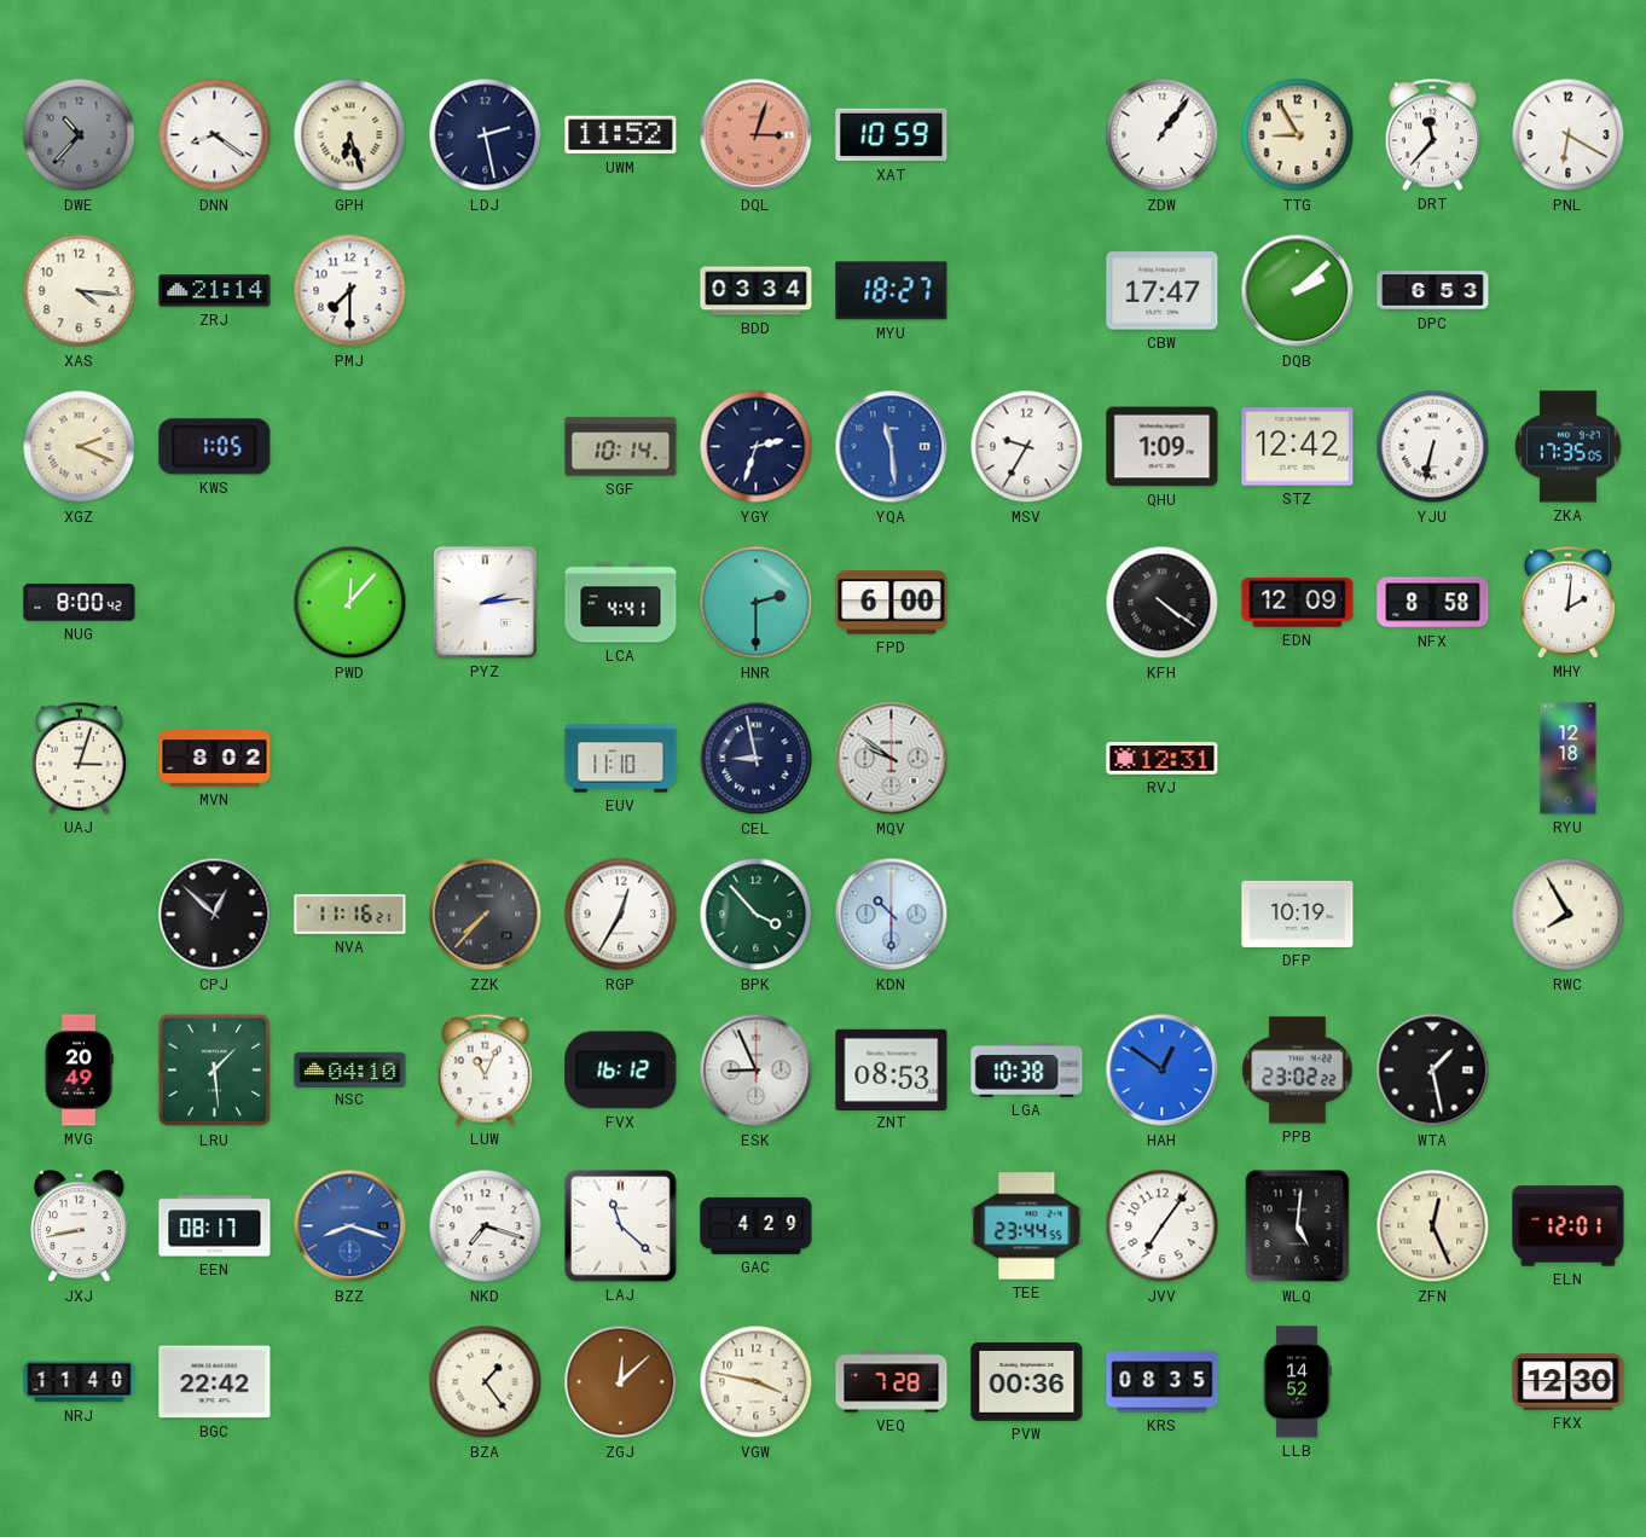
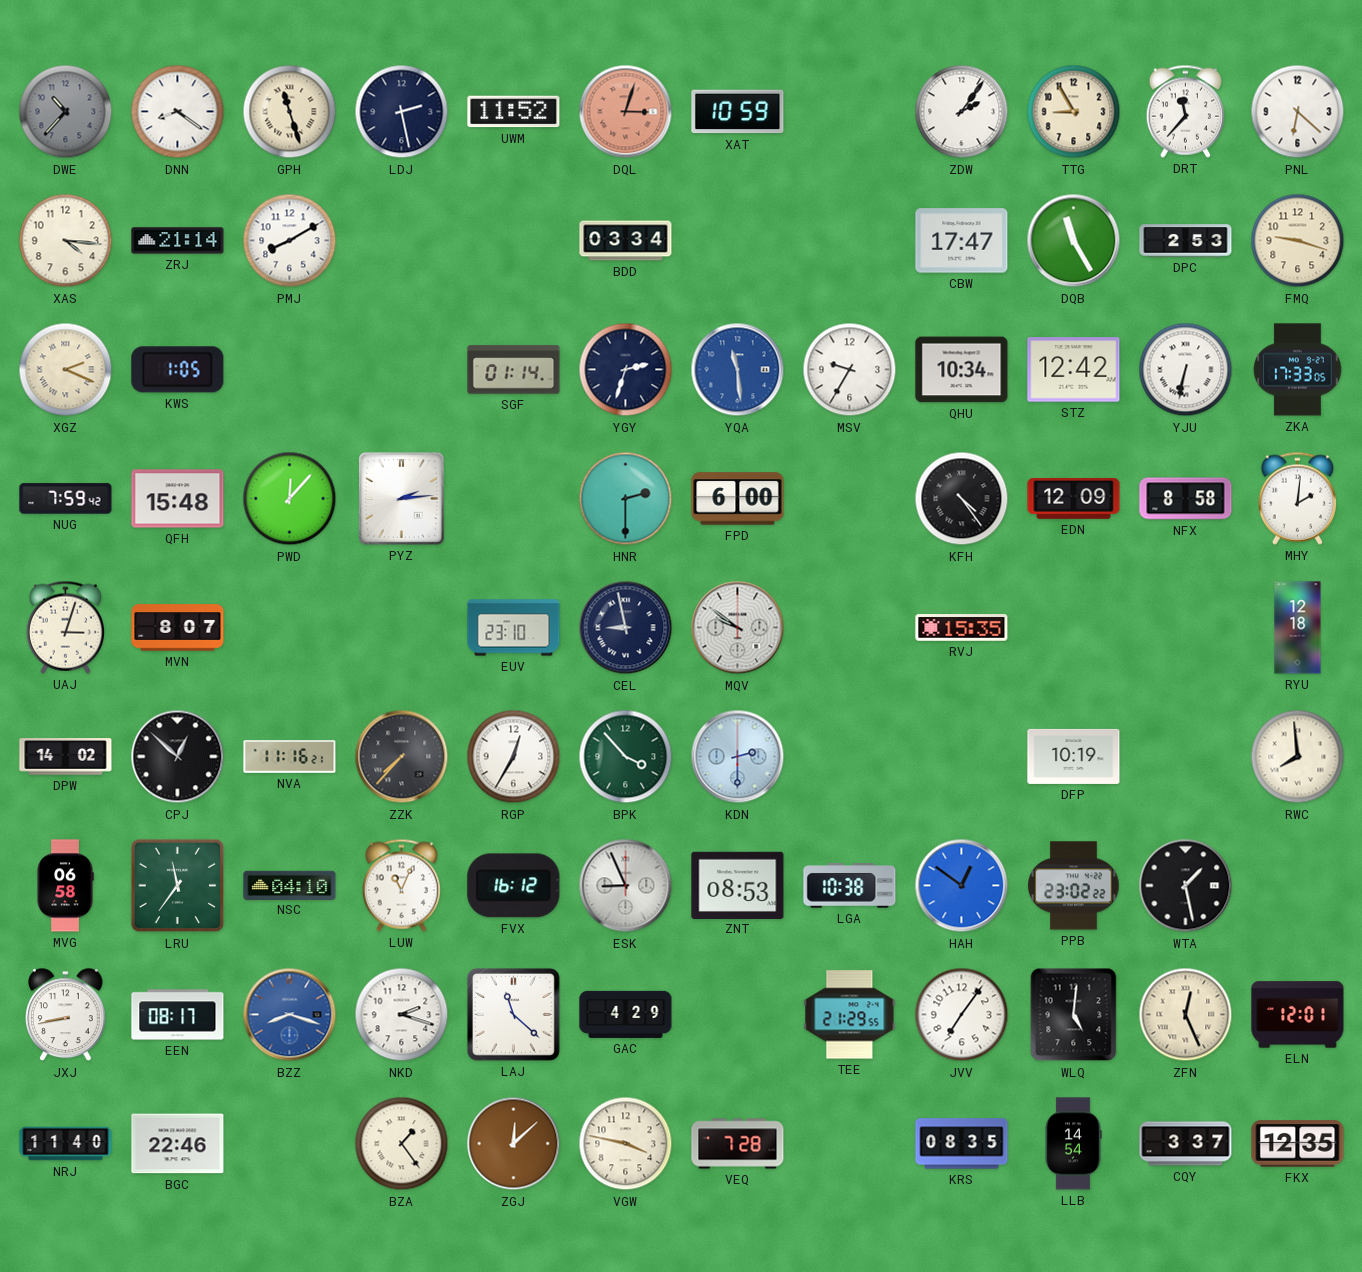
GPH: 6:27 -> 11:27
ZDW: 1:06 -> 2:06
PNL: 6:20 -> 6:22
PMJ: 7:30 -> 8:10
MYU: 18:27 -> none
DQB: 2:08 -> 11:25
DPC: 6:53 -> 2:53
FMQ: none -> 9:18
SGF: 10:14 -> 01:14
QHU: 1:09 -> 10:34
ZKA: 17:35 -> 17:33
NUG: 8:00 -> 7:59
QFH: none -> 15:48
LCA: 4:41 -> none
KFH: 4:21 -> 4:24
MVN: 8:02 -> 8:07
EUV: 11:10 -> 23:10
RVJ: 12:31 -> 15:35
DPW: none -> 14:02
KDN: 10:30 -> 2:30
RWC: 7:55 -> 7:59
MVG: 20:49 -> 06:58
LRU: 1:29 -> 11:36
NKD: 7:18 -> 2:18
TEE: 23:44 -> 21:29
BGC: 22:42 -> 22:46
PVW: 00:36 -> none
LLB: 14:52 -> 14:54
CQY: none -> 3:37
FKX: 12:30 -> 12:35
